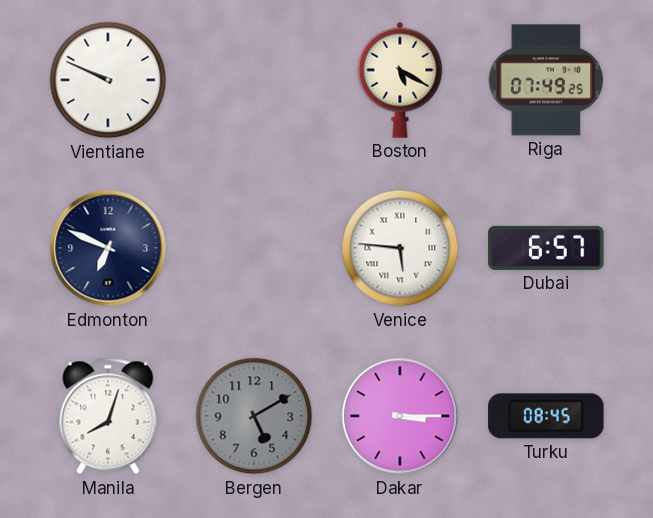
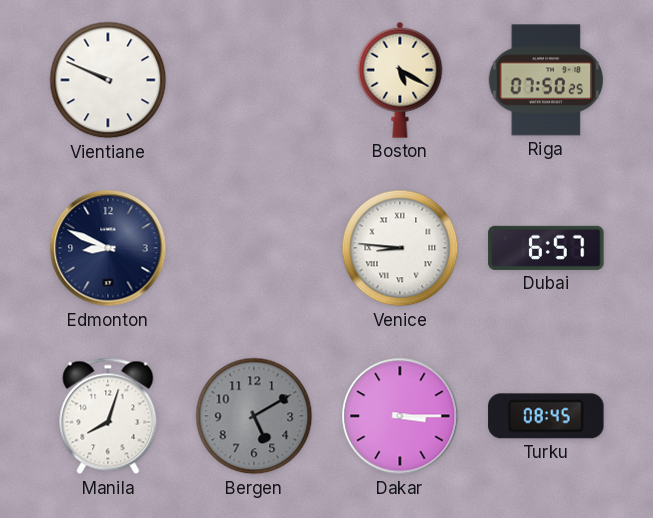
Riga: 07:49 -> 07:50
Edmonton: 6:49 -> 8:49
Venice: 5:46 -> 8:46
